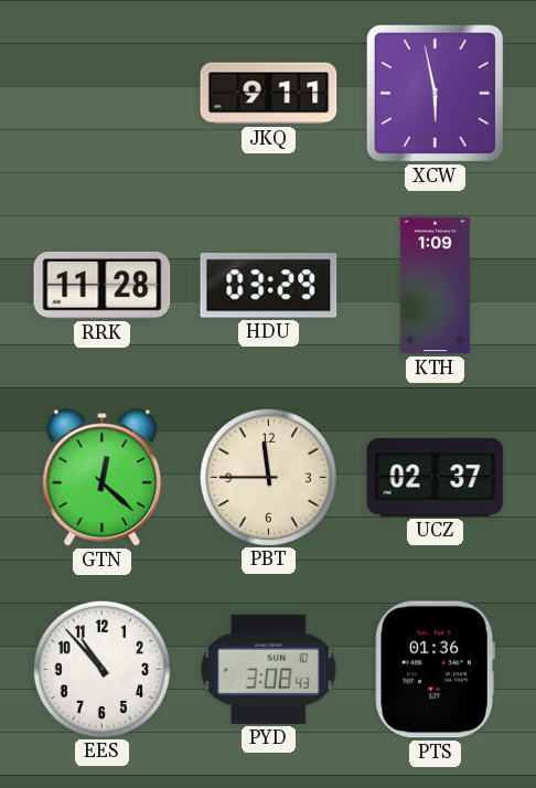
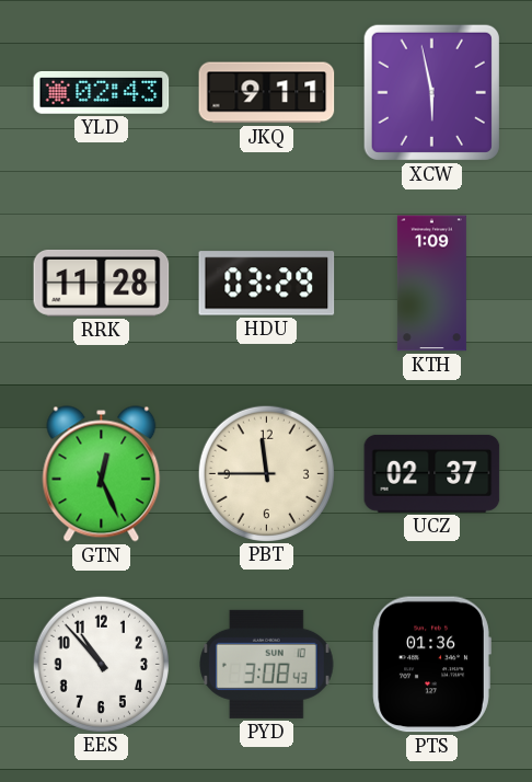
YLD: none -> 02:43
GTN: 12:22 -> 12:26
